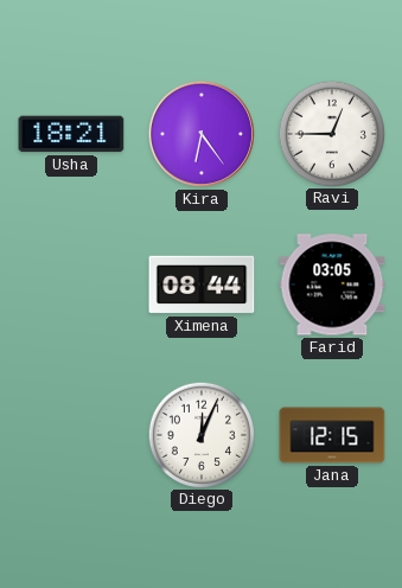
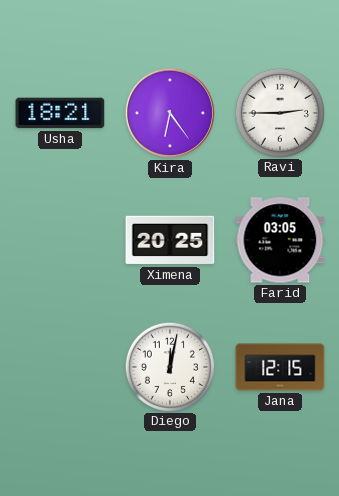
Ravi: 12:45 -> 2:45
Ximena: 08:44 -> 20:25
Diego: 12:04 -> 12:02
